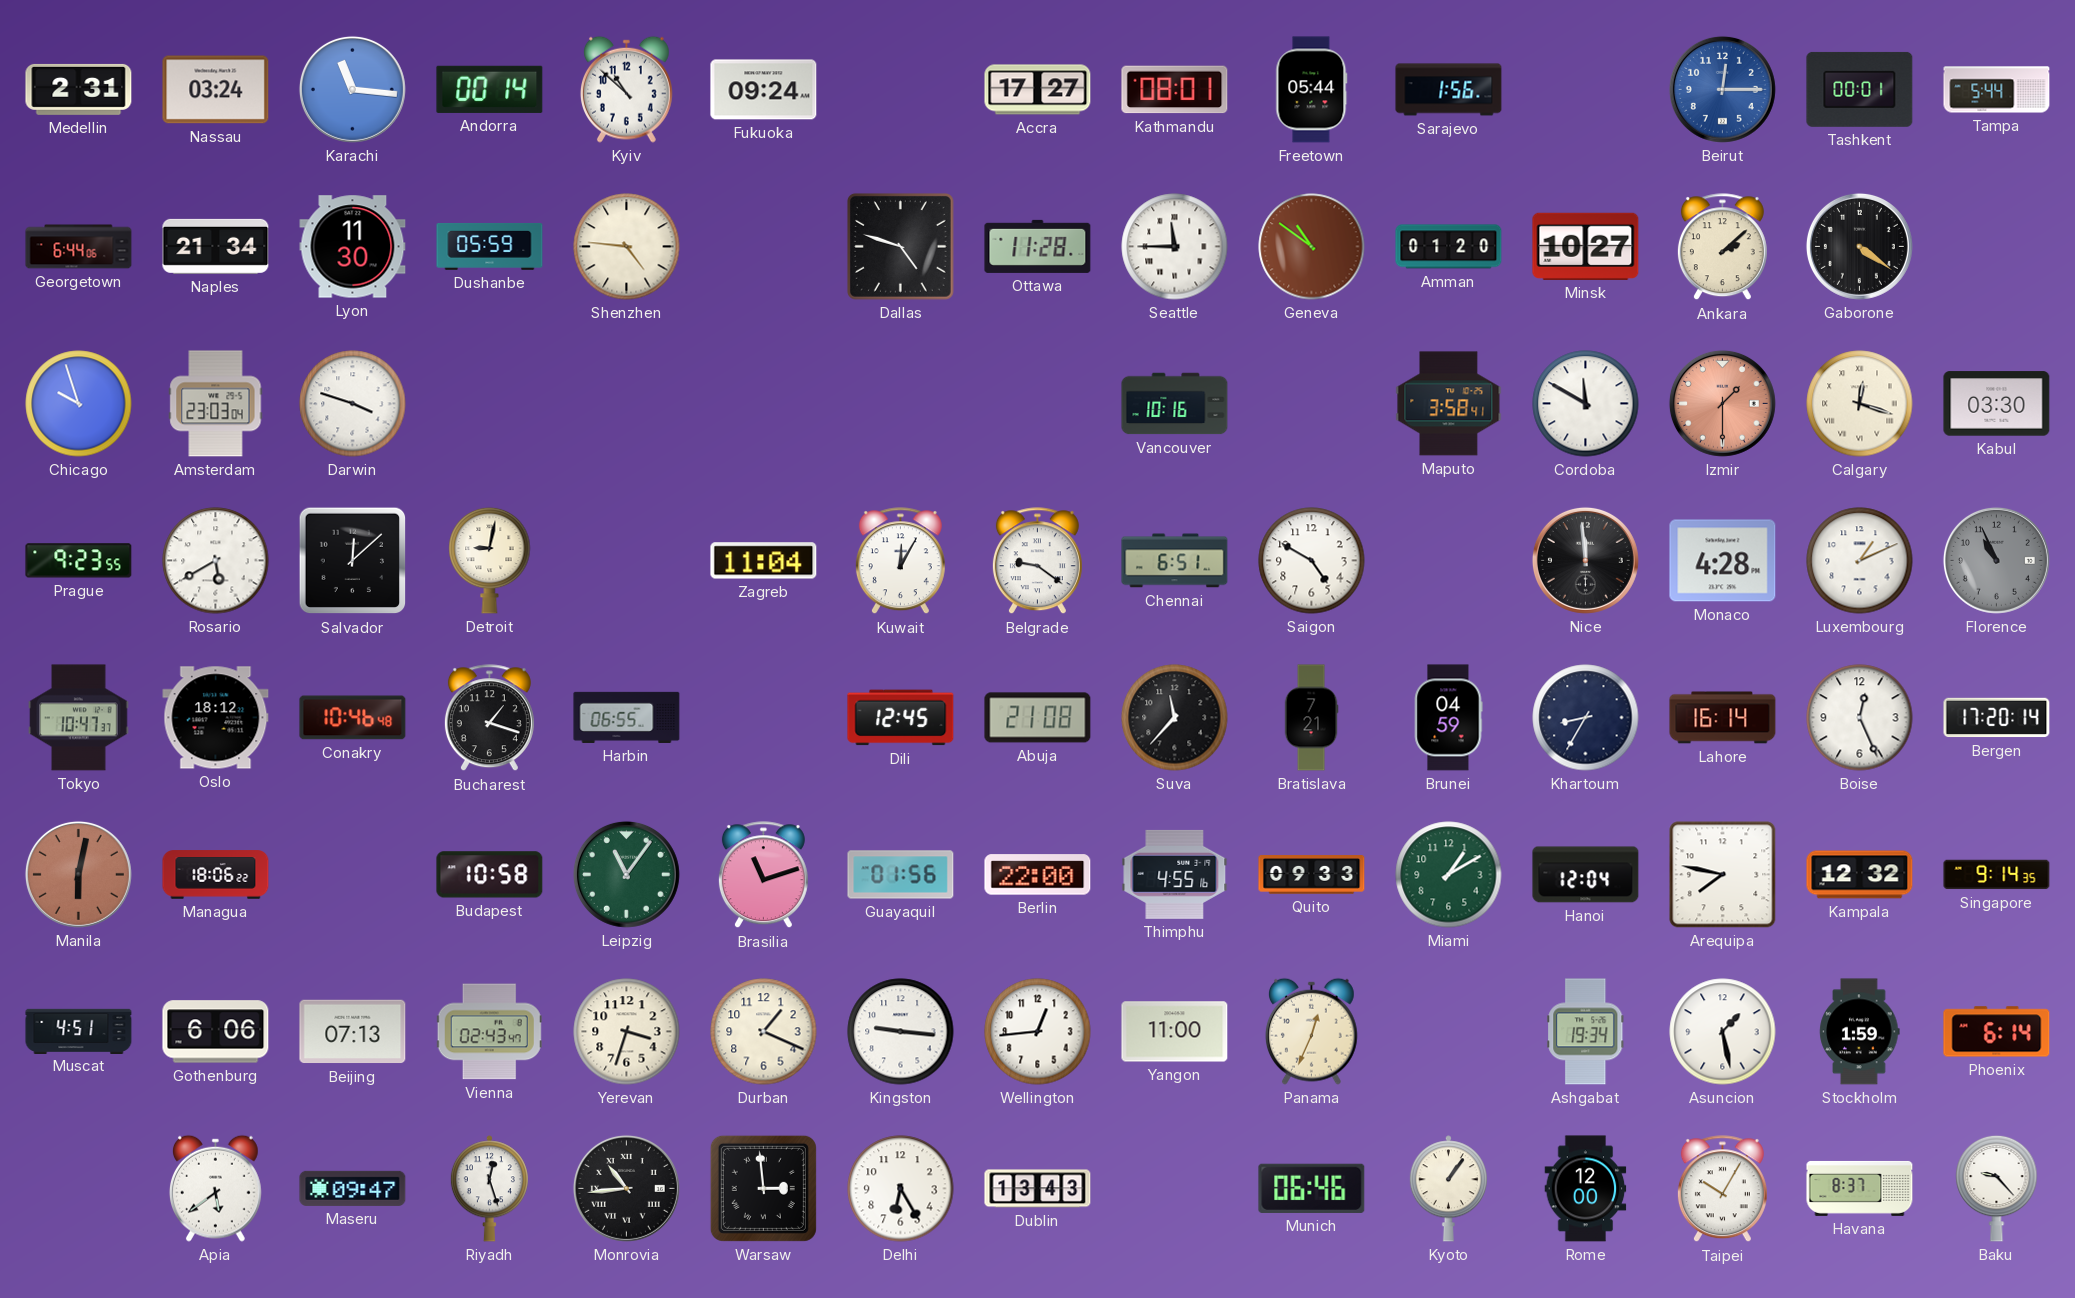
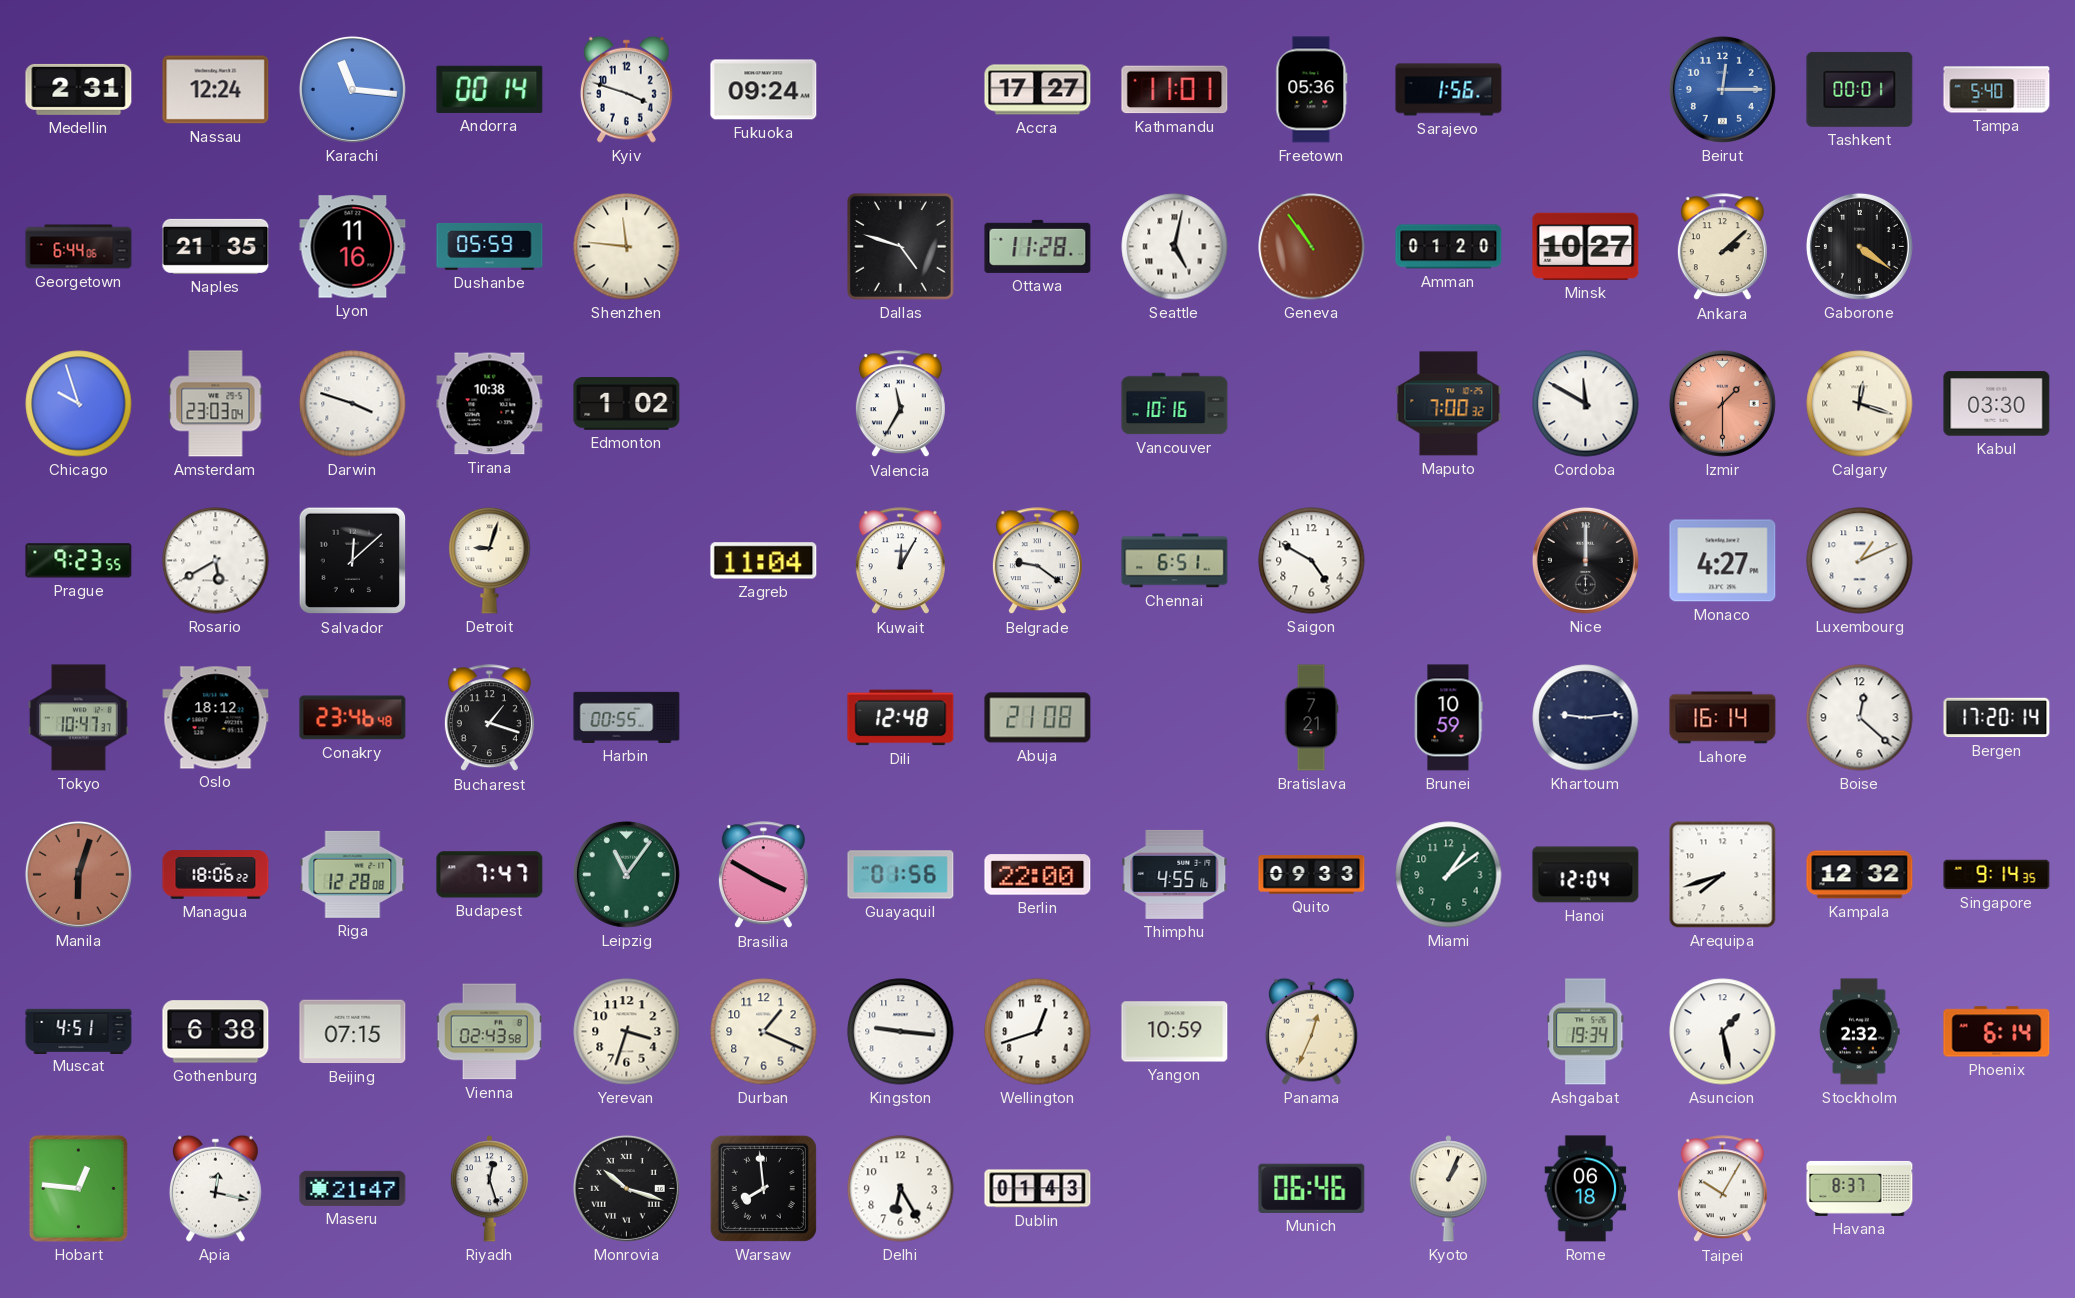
Nassau: 03:24 -> 12:24
Kyiv: 10:52 -> 3:48
Kathmandu: 08:01 -> 11:01
Freetown: 05:44 -> 05:36
Tampa: 5:44 -> 5:40
Naples: 21:34 -> 21:35
Lyon: 11:30 -> 11:16
Shenzhen: 4:46 -> 11:46
Seattle: 11:45 -> 5:02
Geneva: 10:51 -> 10:54
Tirana: none -> 10:38
Edmonton: none -> 1:02
Valencia: none -> 11:35
Maputo: 3:58 -> 7:00
Detroit: 9:02 -> 9:03
Nice: 11:59 -> 12:00
Monaco: 4:28 -> 4:27
Florence: 10:56 -> none
Conakry: 10:46 -> 23:46
Harbin: 06:55 -> 00:55
Dili: 12:45 -> 12:48
Suva: 11:37 -> none
Brunei: 04:59 -> 10:59
Khartoum: 8:35 -> 9:14
Boise: 12:26 -> 12:22
Manila: 6:02 -> 6:03
Riga: none -> 12:28
Budapest: 10:58 -> 7:47
Brasilia: 11:12 -> 3:50
Miami: 1:10 -> 1:09
Arequipa: 7:47 -> 7:42
Gothenburg: 6:06 -> 6:38
Beijing: 07:13 -> 07:15
Vienna: 02:43:47 -> 02:43:58
Wellington: 12:44 -> 12:42
Yangon: 11:00 -> 10:59
Stockholm: 1:59 -> 2:32
Hobart: none -> 12:46
Apia: 5:39 -> 12:17
Maseru: 09:47 -> 21:47
Monrovia: 10:44 -> 10:18
Warsaw: 2:59 -> 7:59
Dublin: 13:43 -> 01:43
Kyoto: 1:06 -> 1:04
Rome: 12:00 -> 06:18
Baku: 9:23 -> none
